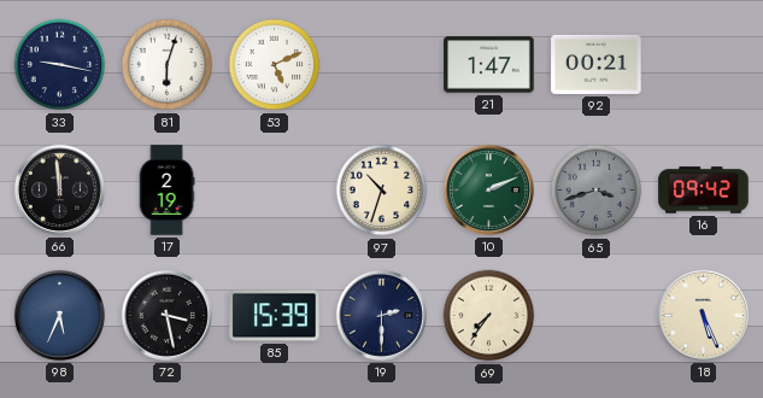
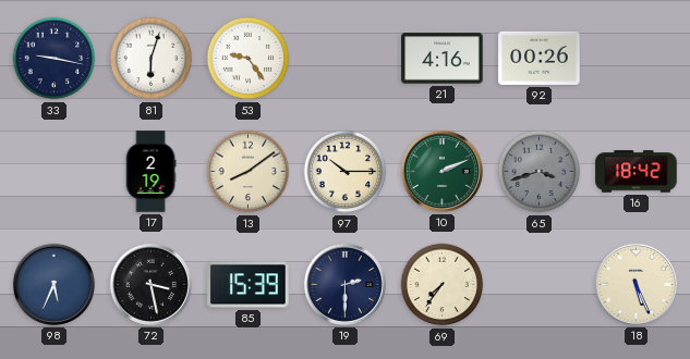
53: 5:11 -> 9:24
21: 1:47 -> 4:16
92: 00:21 -> 00:26
66: 11:59 -> none
13: none -> 8:09
97: 10:33 -> 10:15
16: 09:42 -> 18:42
